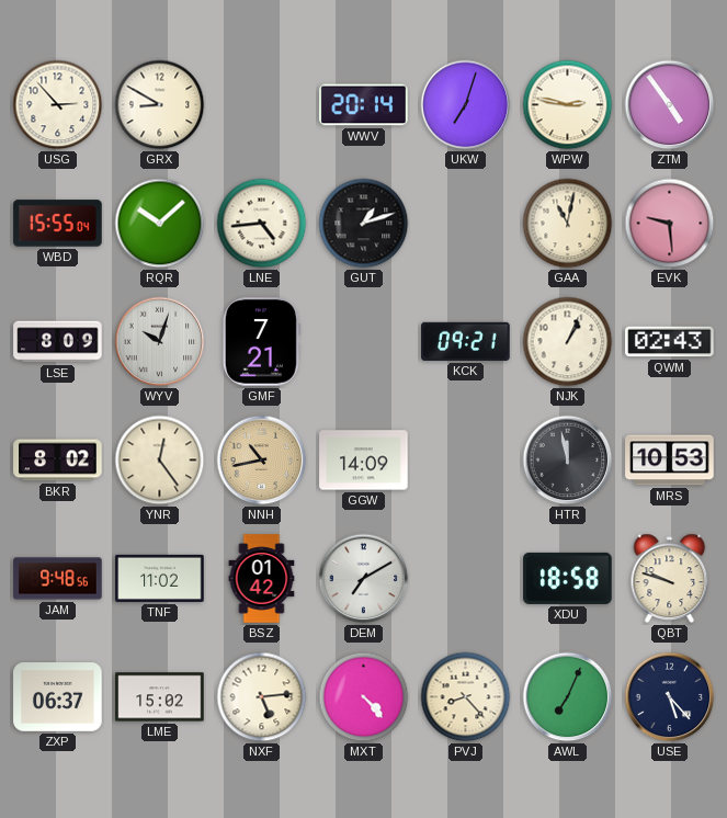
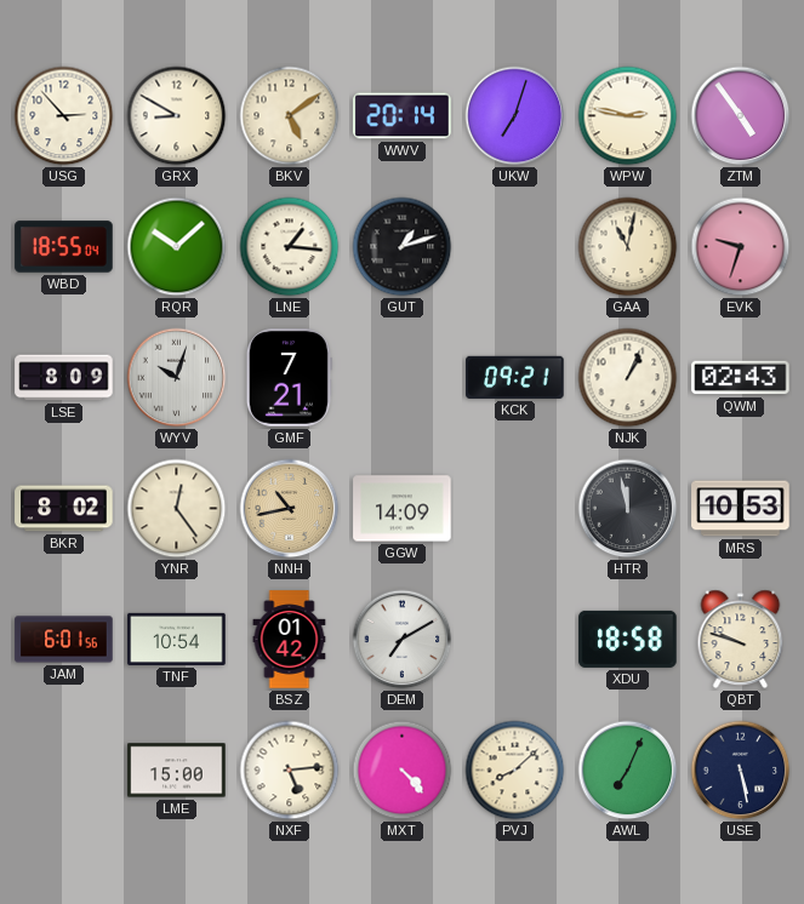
BKV: none -> 5:09
WBD: 15:55 -> 18:55
LNE: 4:44 -> 1:16
EVK: 9:29 -> 9:33
JAM: 9:48 -> 6:01
TNF: 11:02 -> 10:54
ZXP: 06:37 -> none
LME: 15:02 -> 15:00
PVJ: 8:23 -> 8:08
USE: 5:23 -> 5:28
